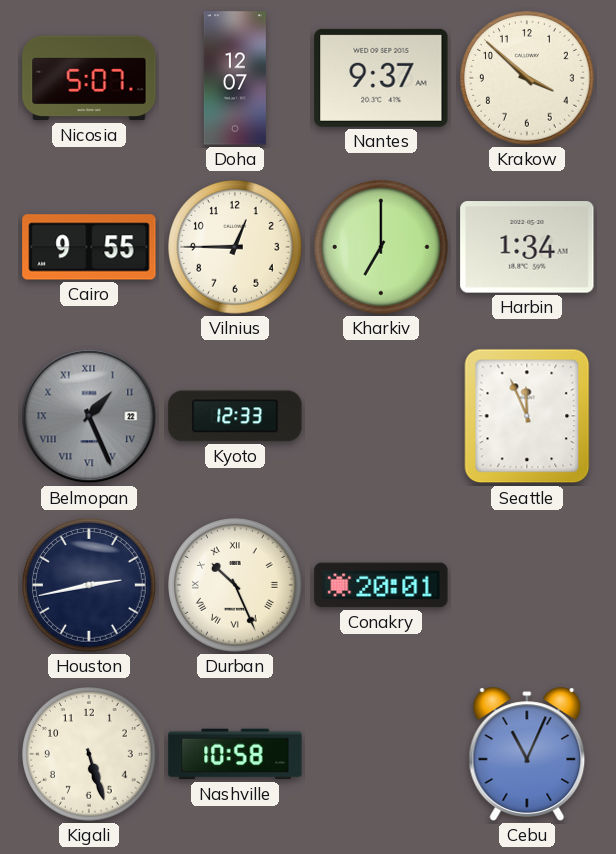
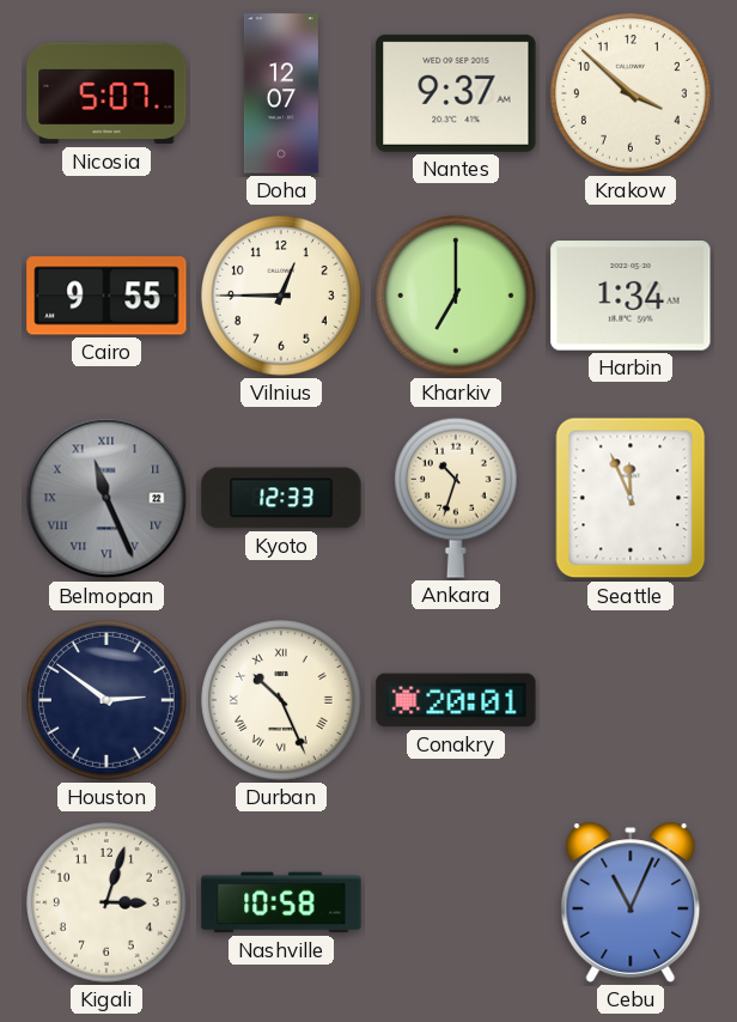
Belmopan: 1:26 -> 11:26
Ankara: none -> 10:33
Houston: 2:43 -> 2:51
Kigali: 5:27 -> 3:03
